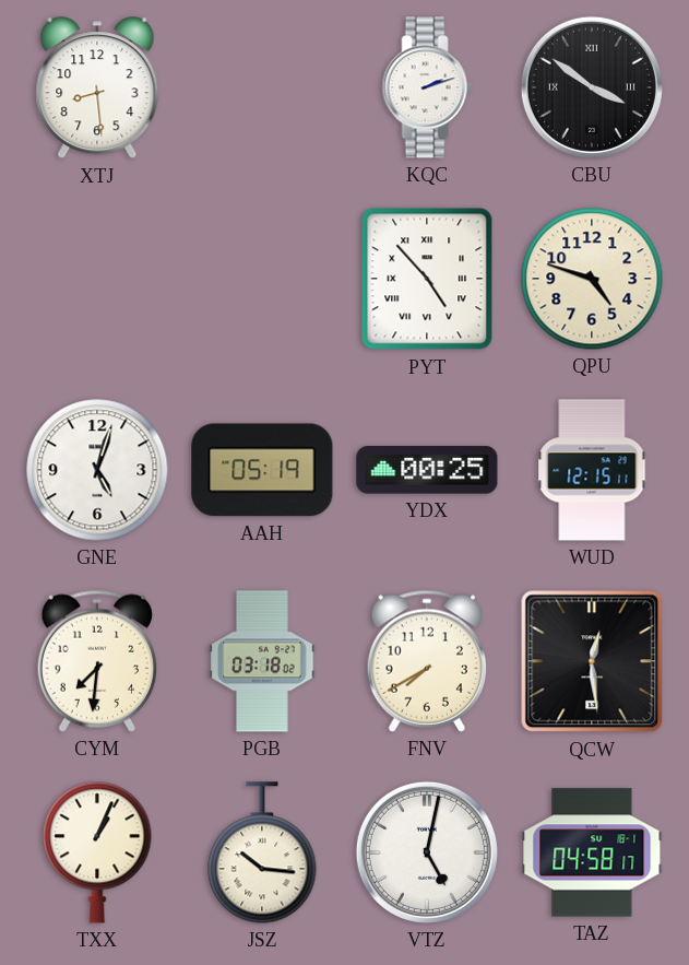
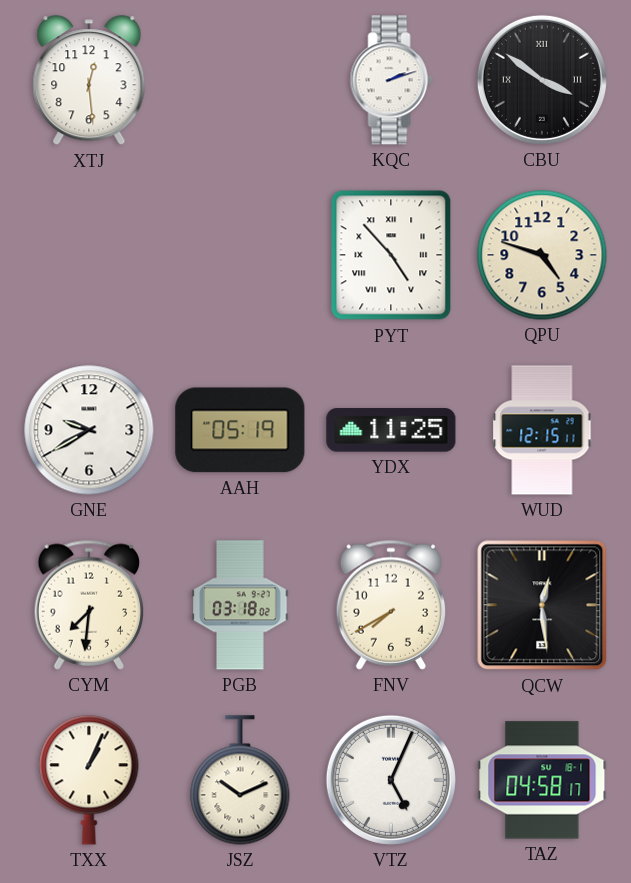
XTJ: 8:29 -> 12:29
GNE: 5:03 -> 9:40
YDX: 00:25 -> 11:25
JSZ: 10:16 -> 10:11
VTZ: 5:02 -> 5:04
